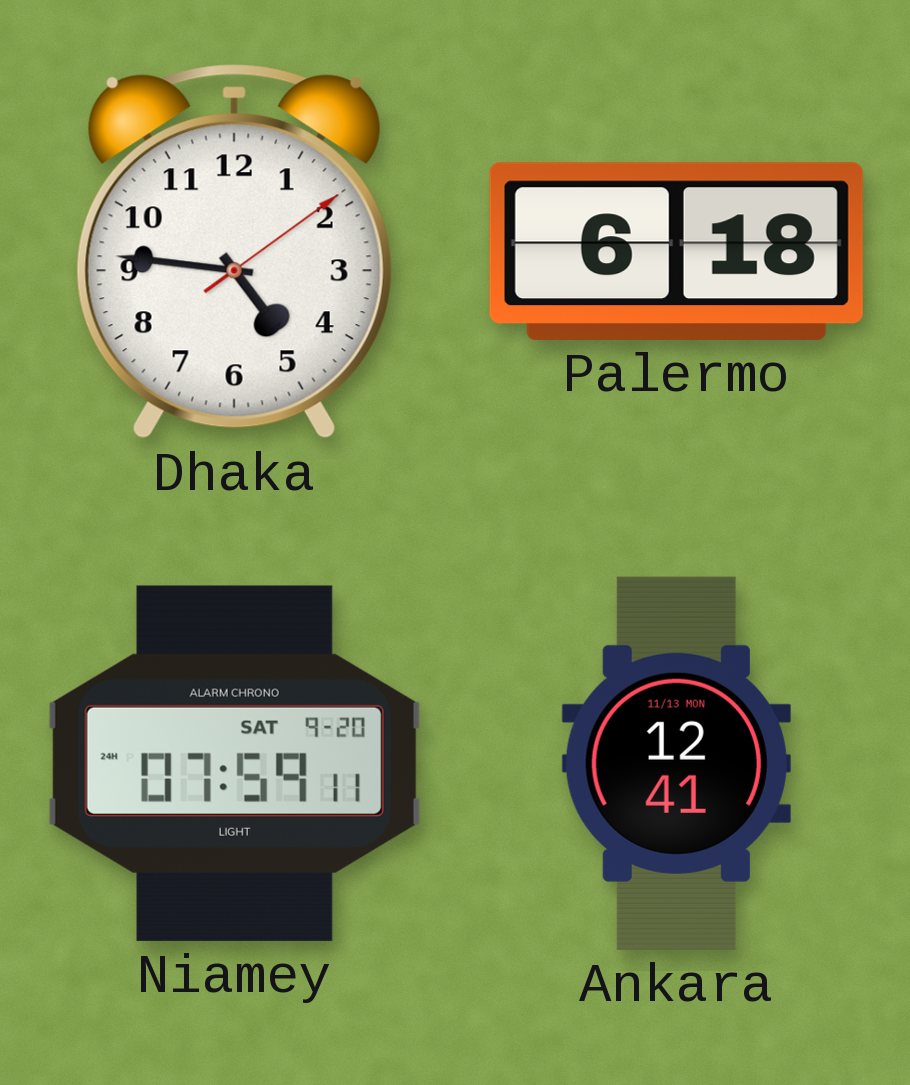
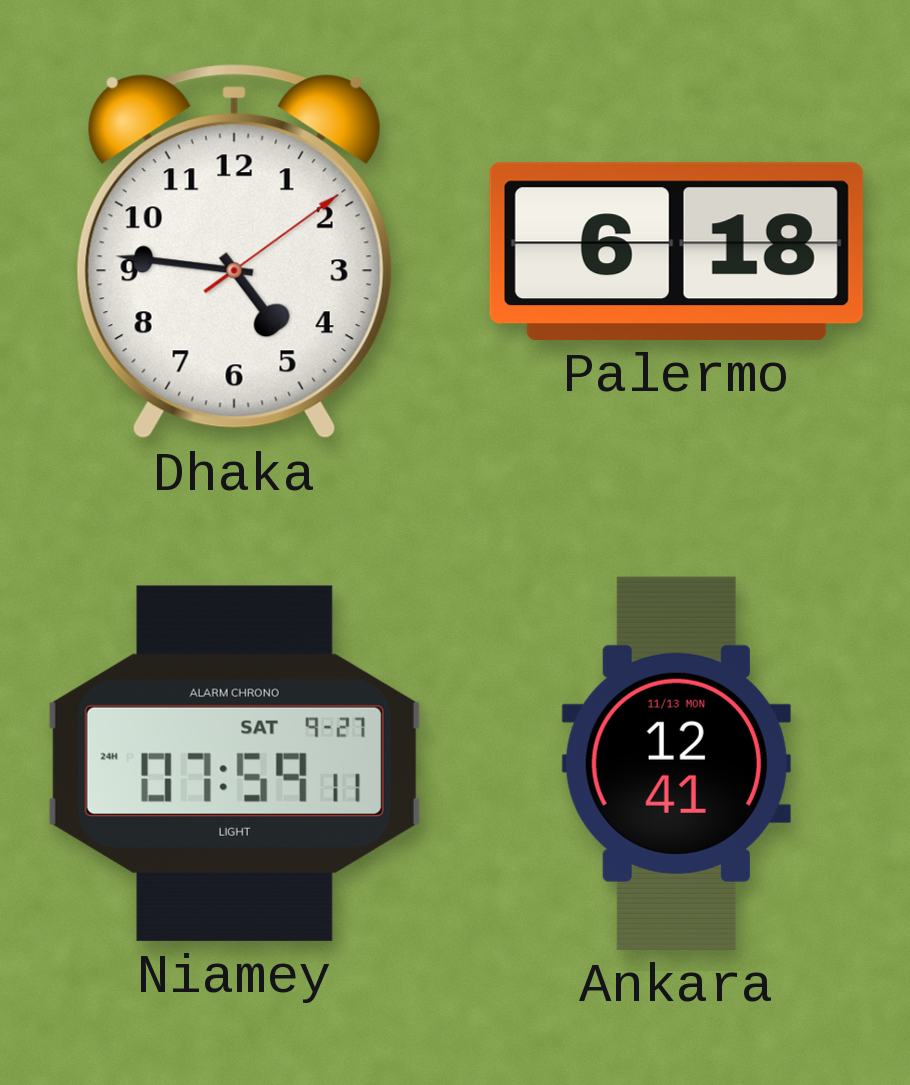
Niamey date: SAT 9-20 -> SAT 9-27
